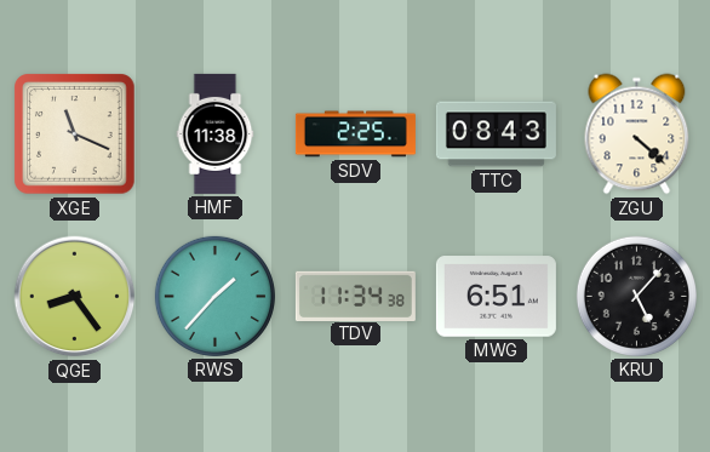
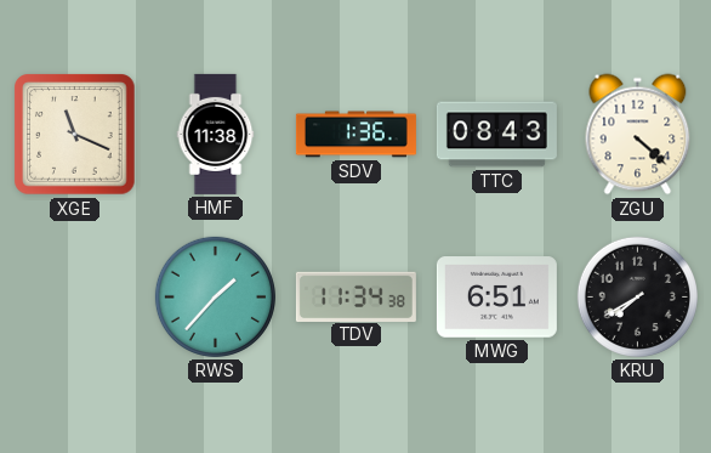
SDV: 2:25 -> 1:36
QGE: 8:24 -> none
KRU: 5:07 -> 7:40
